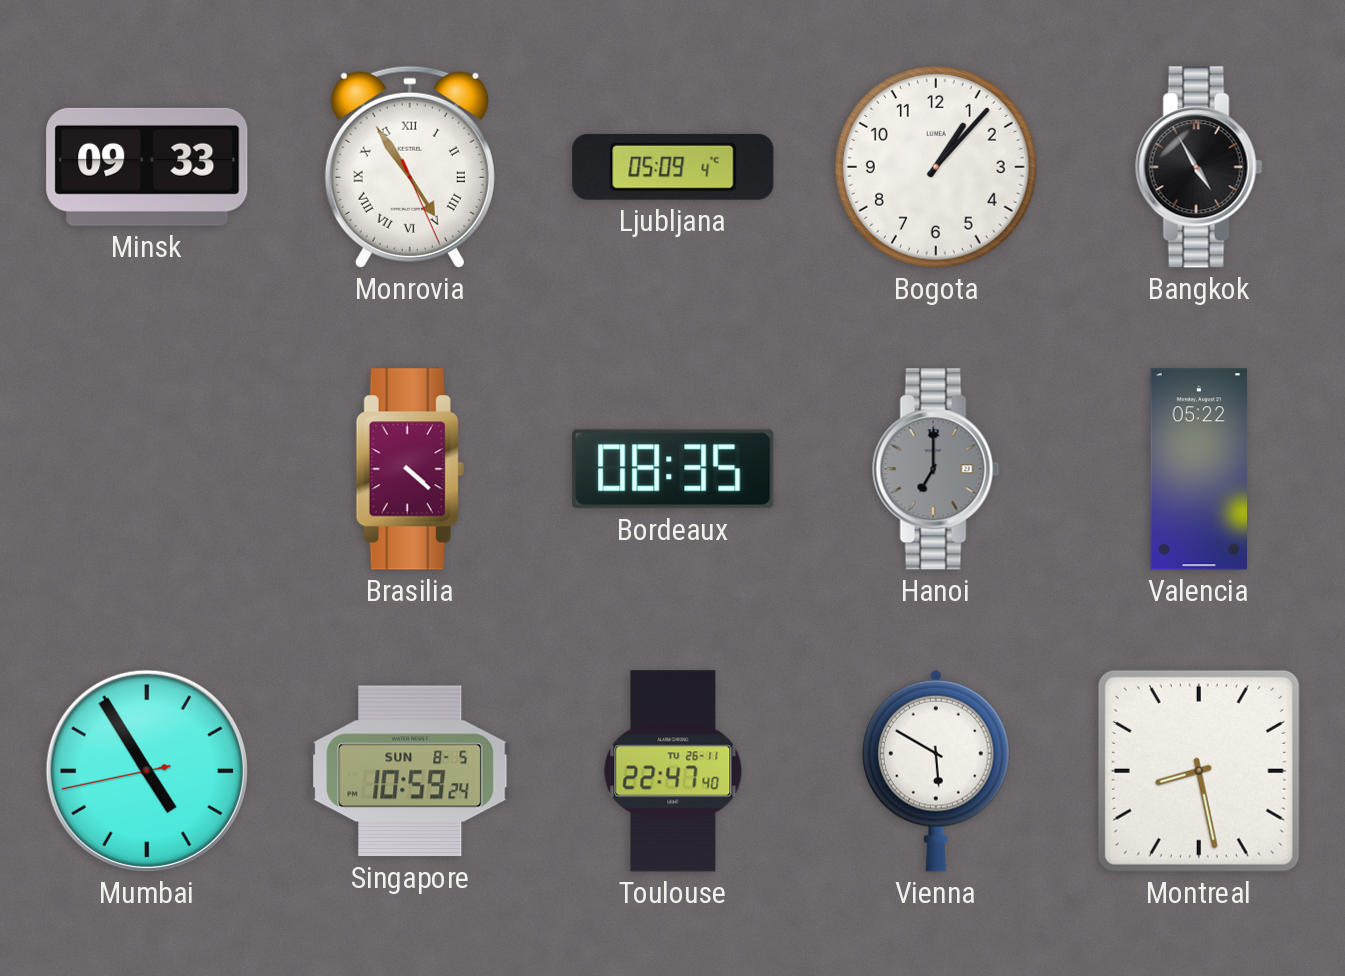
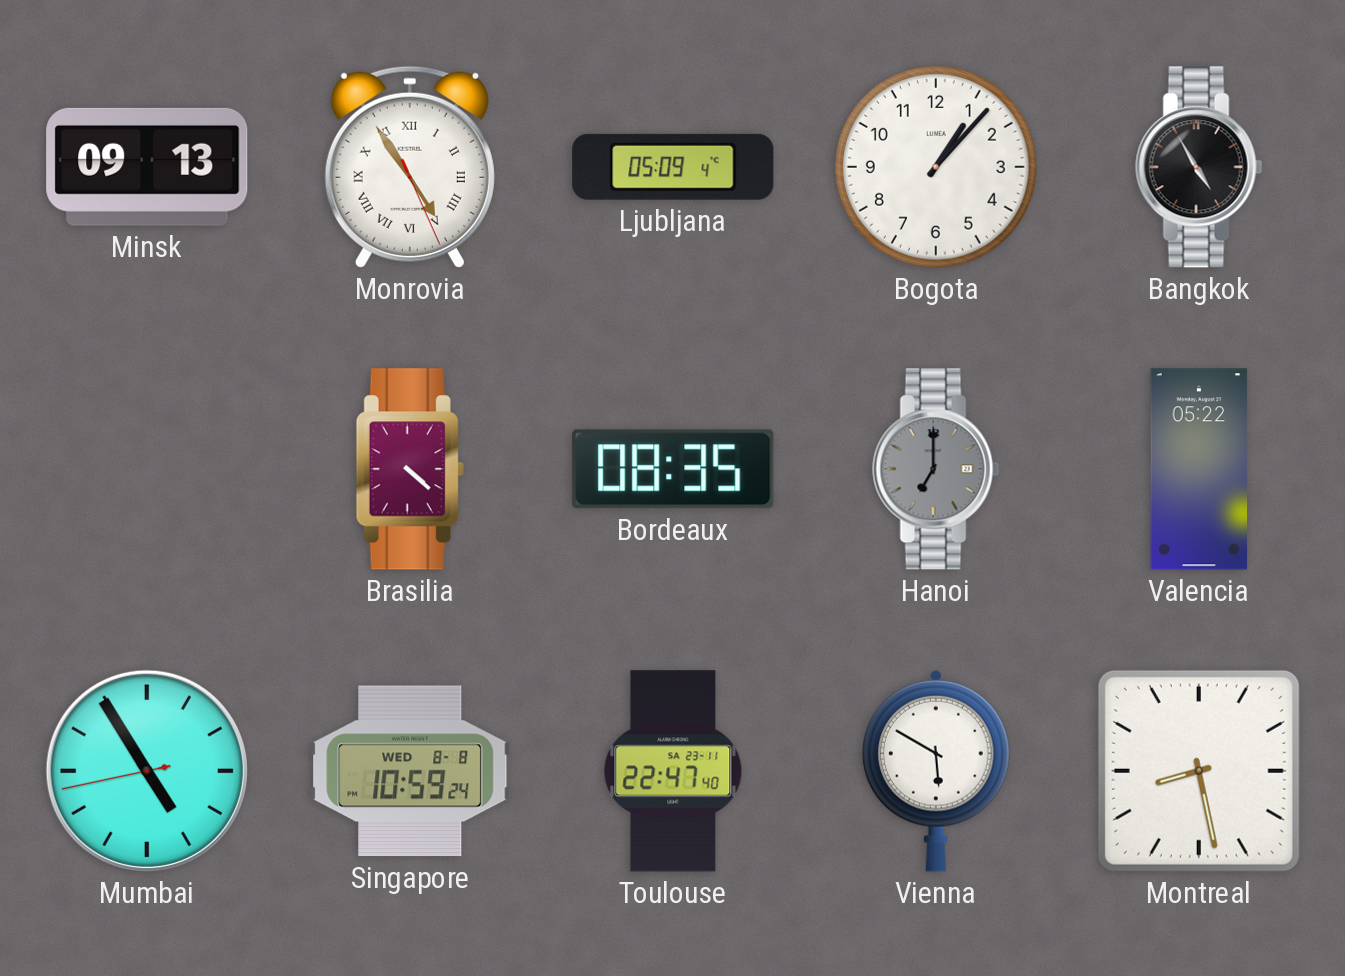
Minsk: 09:33 -> 09:13
Singapore date: SUN 8-5 -> WED 8-8
Toulouse date: TU 26-11 -> SA 23-11
